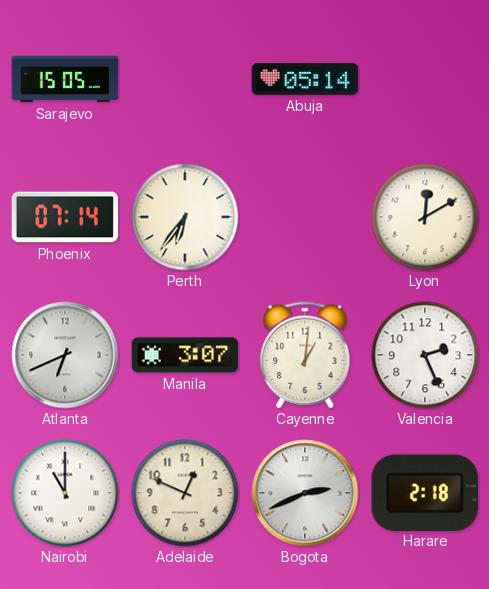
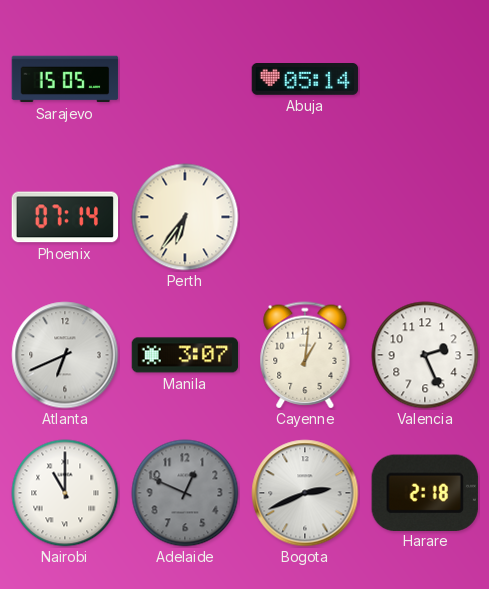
Lyon: 12:10 -> none
Adelaide dial: cream -> grey
